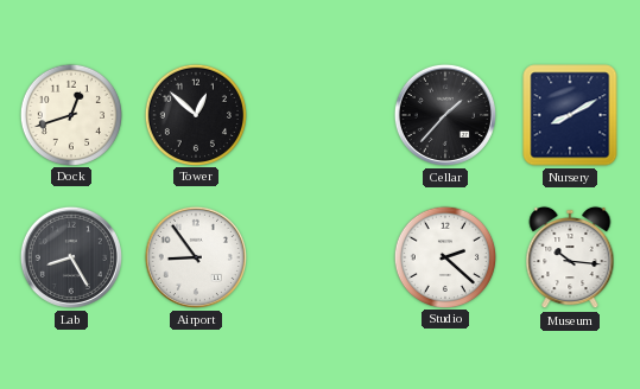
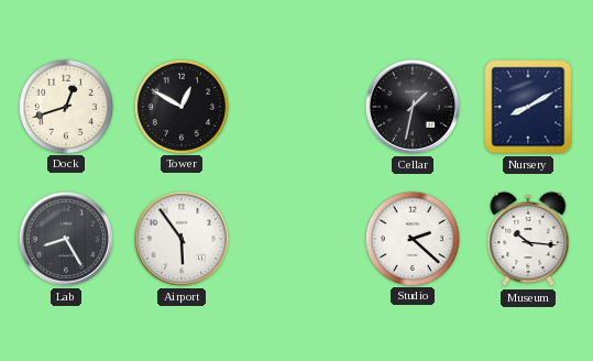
Tower: 12:52 -> 12:50
Cellar: 1:37 -> 1:32
Airport: 8:54 -> 5:54
